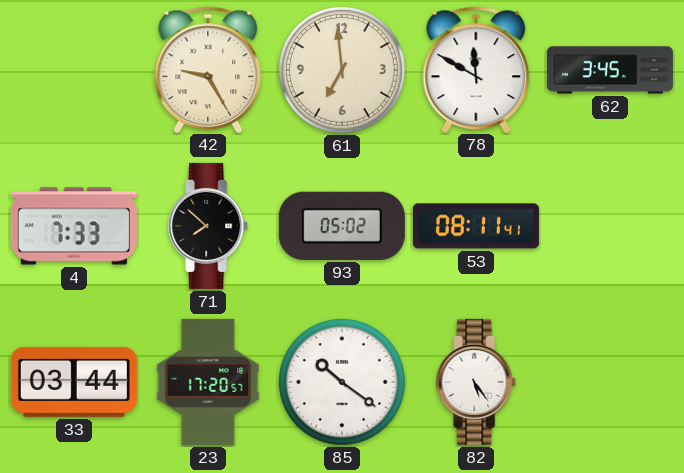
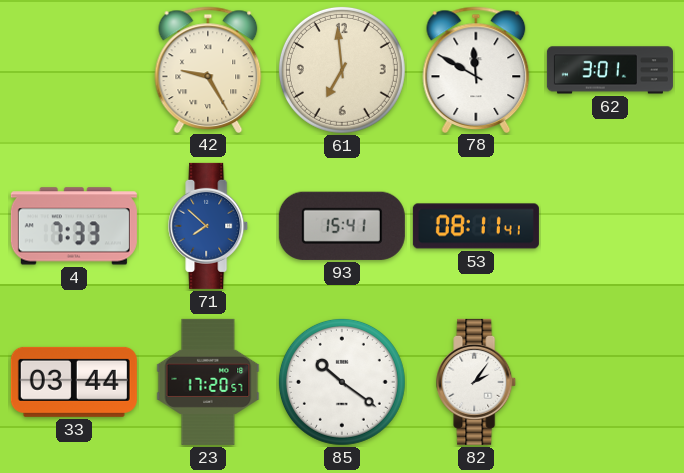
62: 3:45 -> 3:01
71 dial: black -> blue
93: 05:02 -> 15:41
82: 5:24 -> 2:06
